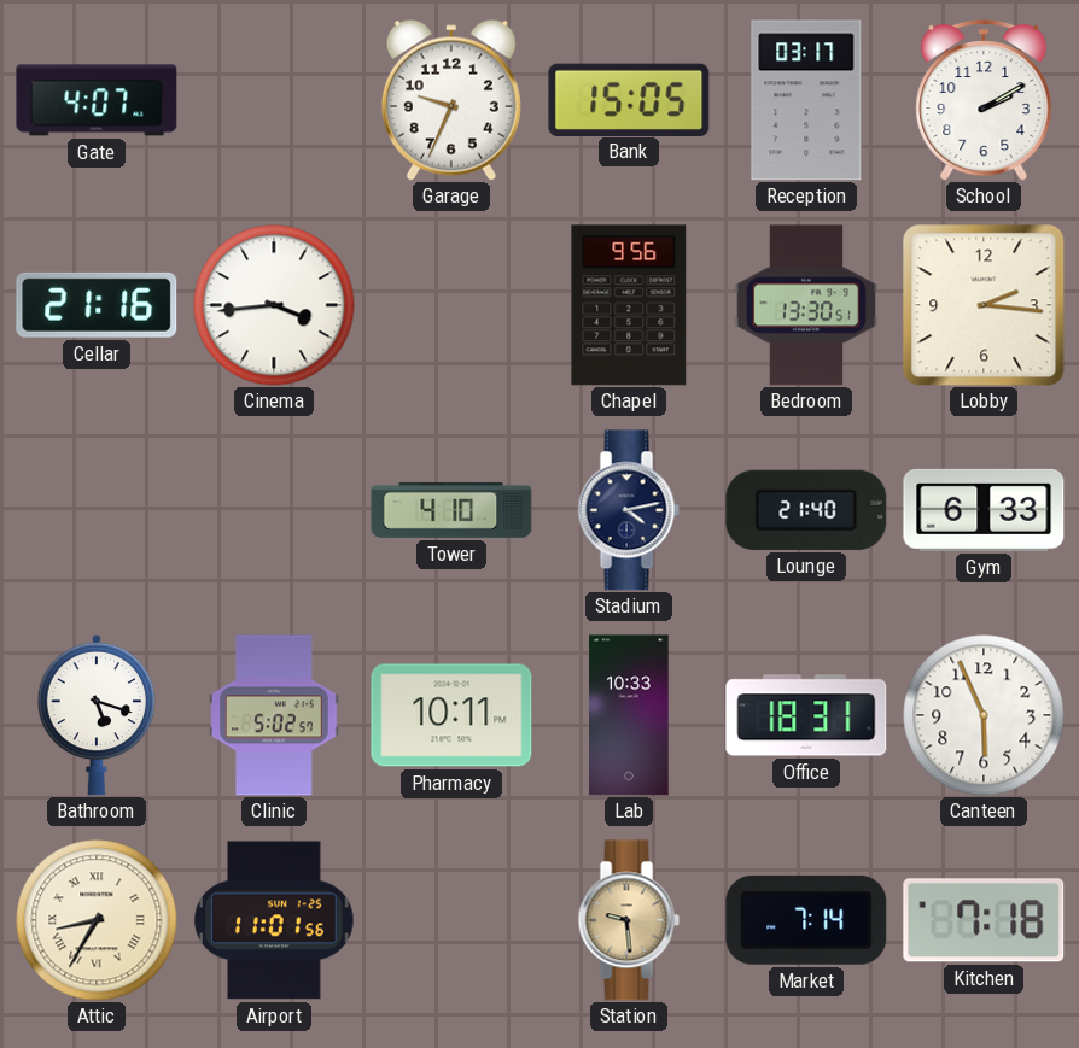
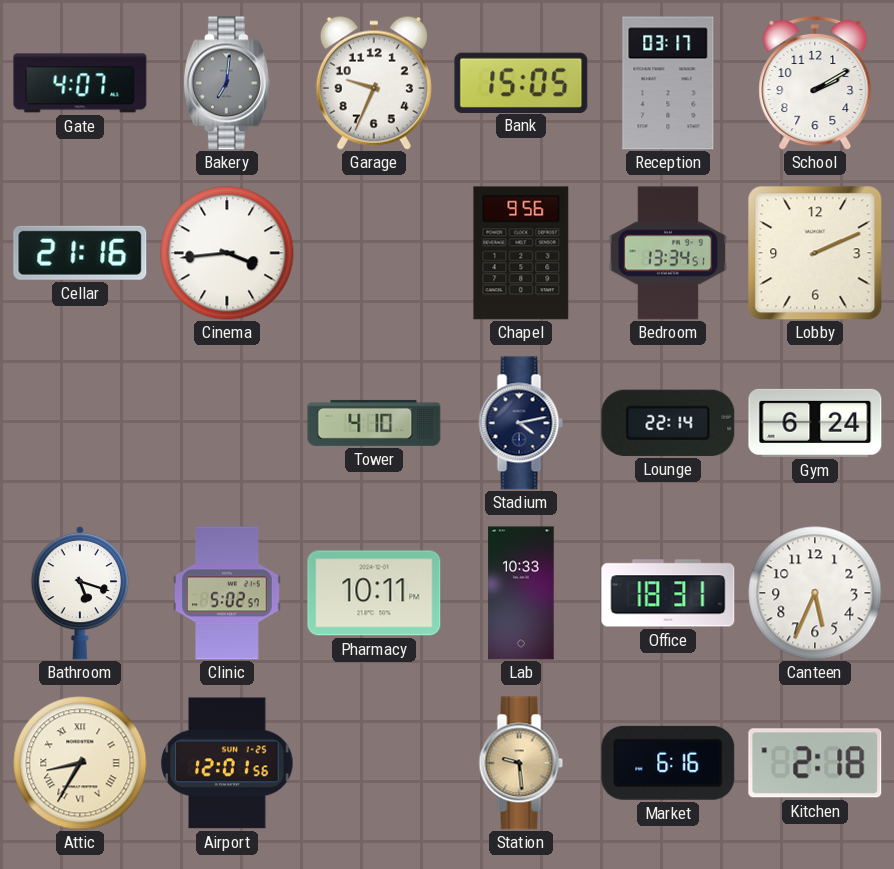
Bakery: none -> 7:01
Bedroom: 13:30 -> 13:34
Lobby: 2:16 -> 2:11
Lounge: 21:40 -> 22:14
Gym: 6:33 -> 6:24
Canteen: 5:56 -> 5:34
Airport: 11:01 -> 12:01
Market: 7:14 -> 6:16
Kitchen: 7:18 -> 2:18
